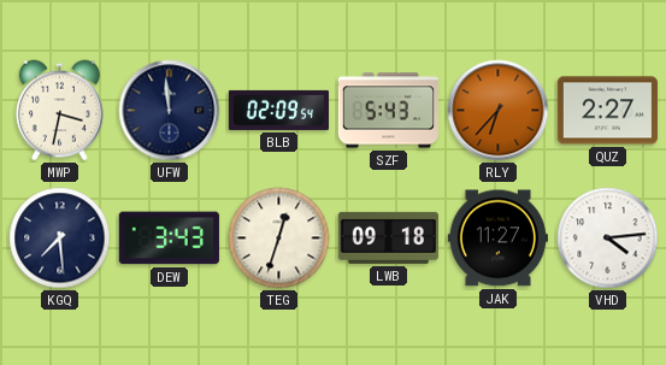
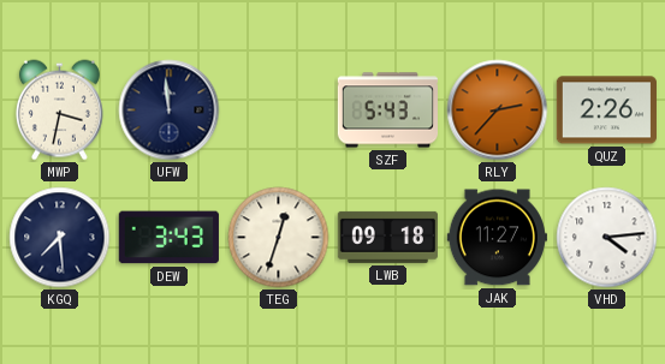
BLB: 02:09 -> none
RLY: 6:37 -> 2:37
QUZ: 2:27 -> 2:26
